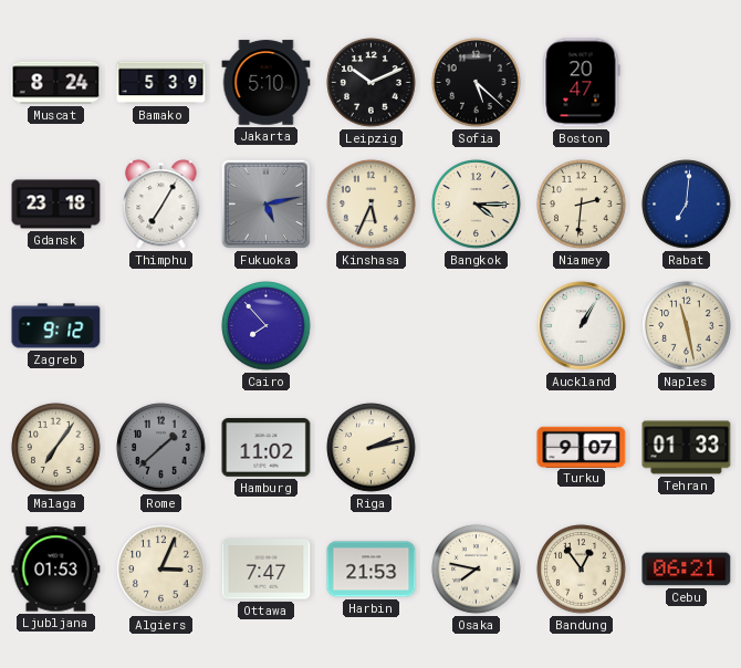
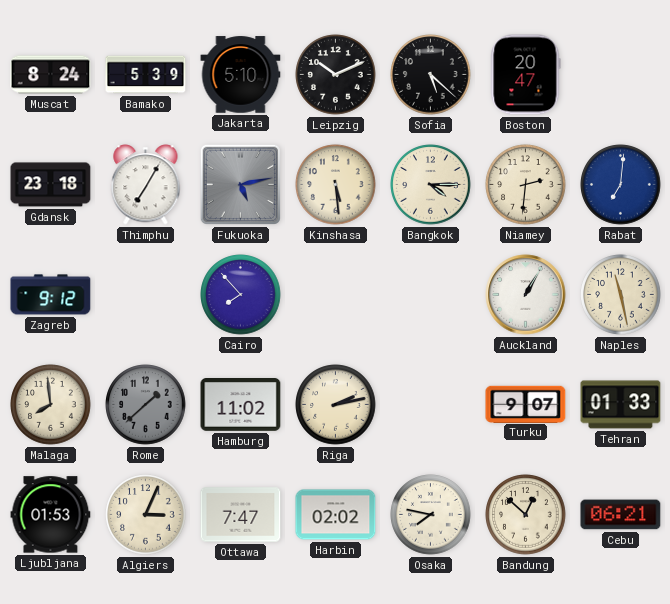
Kinshasa: 5:34 -> 5:29
Malaga: 7:06 -> 7:59
Harbin: 21:53 -> 02:02
Bandung: 12:54 -> 12:52
